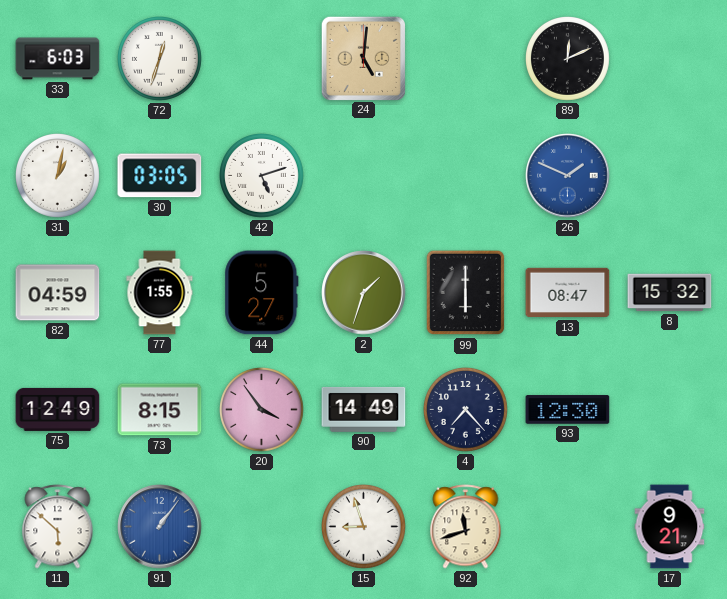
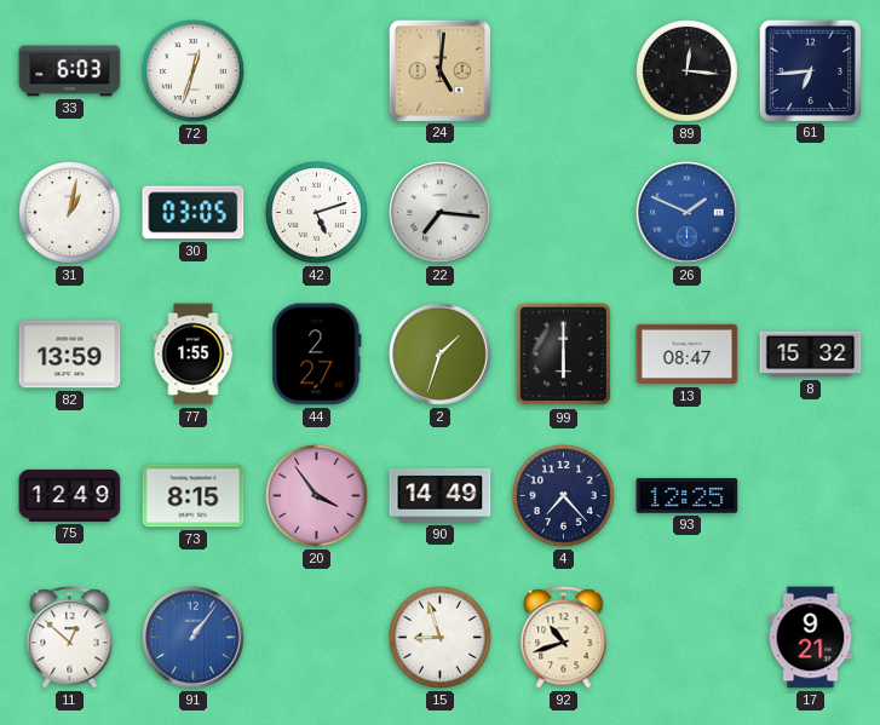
89: 12:11 -> 12:16
61: none -> 6:44
22: none -> 7:16
82: 04:59 -> 13:59
44: 5:27 -> 2:27
93: 12:30 -> 12:25
11: 5:52 -> 12:52
92: 11:42 -> 10:42
